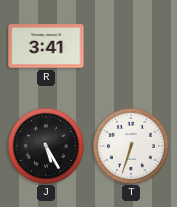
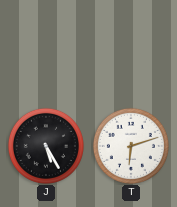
R: 3:41 -> none
T: 6:33 -> 6:12
